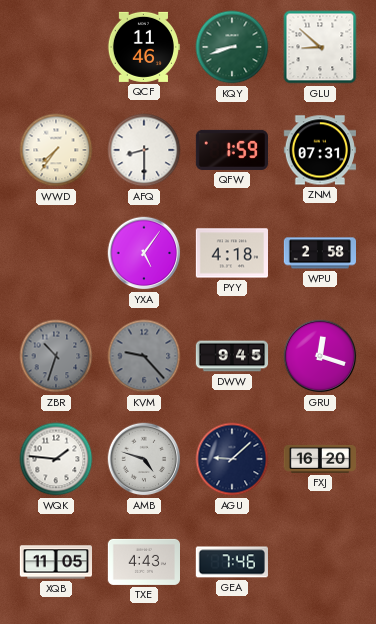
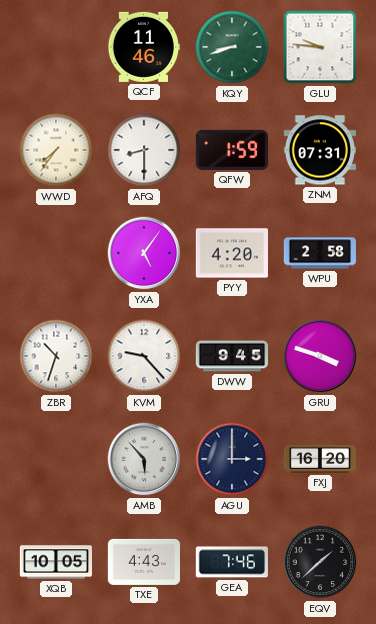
GLU: 8:52 -> 9:46
PYY: 4:18 -> 4:20
ZBR dial: grey -> white
KVM dial: grey -> white
GRU: 12:18 -> 3:48
WQK: 1:46 -> none
AMB: 4:48 -> 5:53
AGU: 9:08 -> 3:00
XQB: 11:05 -> 10:05
EQV: none -> 1:38
